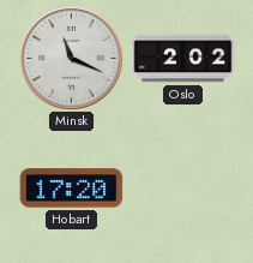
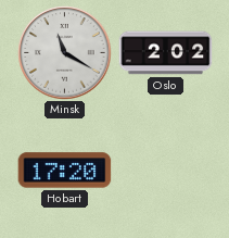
Minsk: 11:19 -> 11:20
